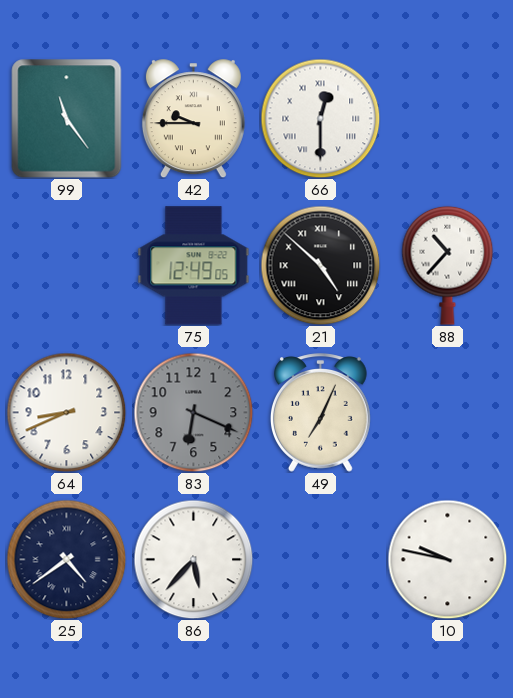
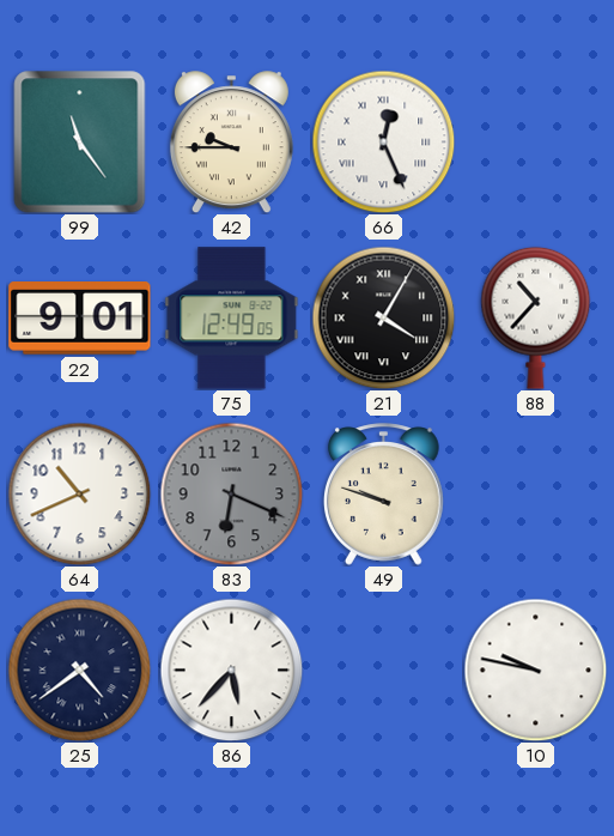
66: 12:30 -> 12:26
22: none -> 9:01
21: 4:52 -> 4:05
64: 8:41 -> 10:41
49: 7:04 -> 9:48
